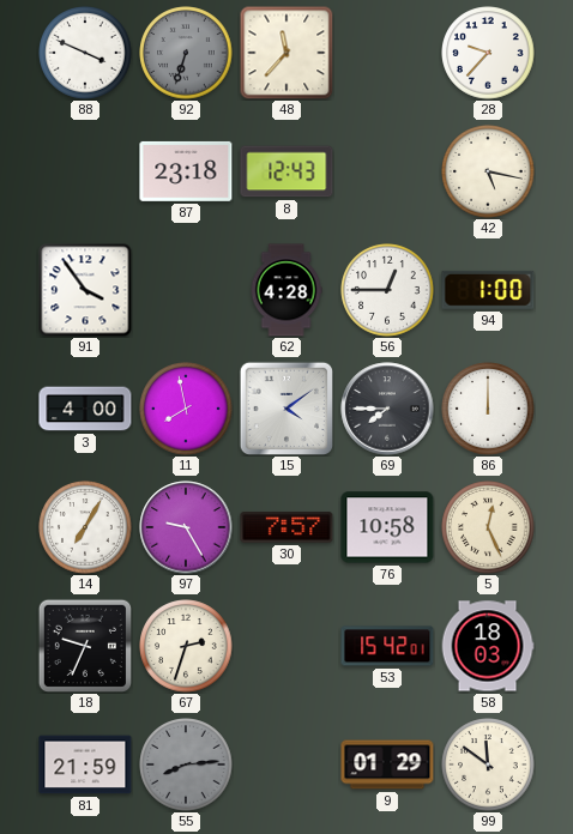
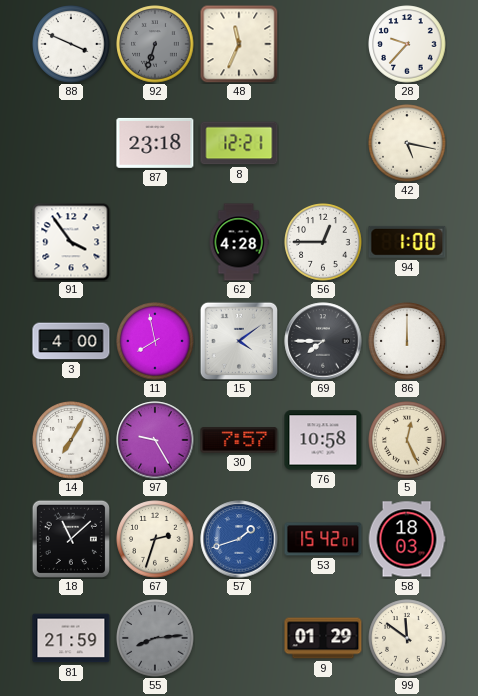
48: 11:37 -> 11:34
8: 12:43 -> 12:21
18: 9:34 -> 11:08
57: none -> 1:42
